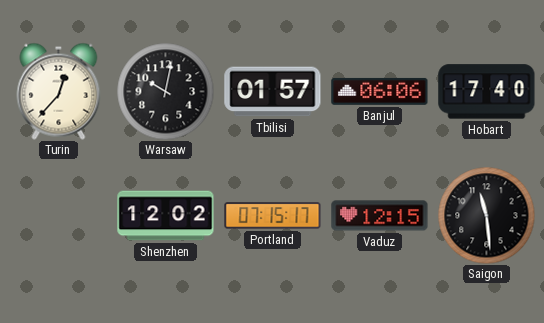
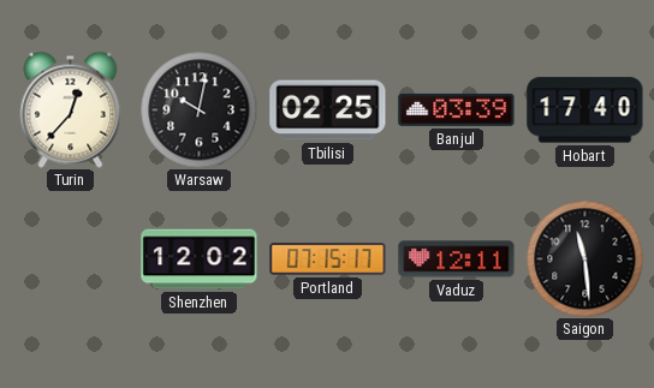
Tbilisi: 01:57 -> 02:25
Banjul: 06:06 -> 03:39
Vaduz: 12:15 -> 12:11
